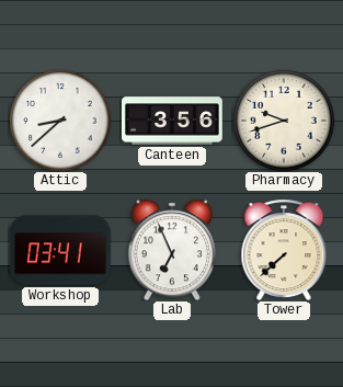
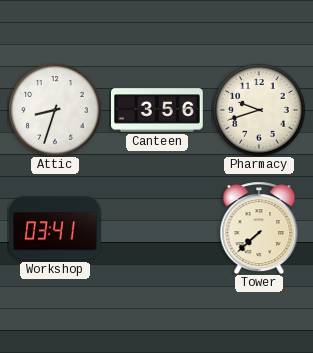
Attic: 8:38 -> 8:33
Lab: 6:56 -> none
